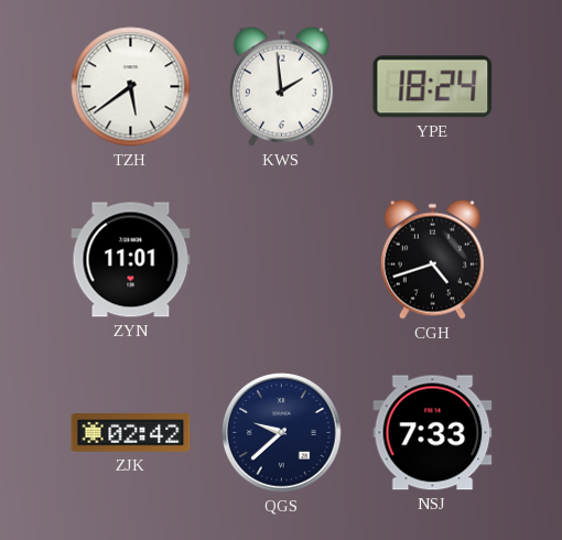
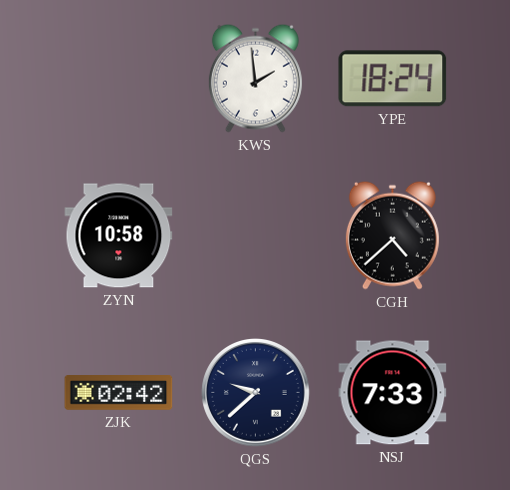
TZH: 5:39 -> none
ZYN: 11:01 -> 10:58
CGH: 4:42 -> 4:38
